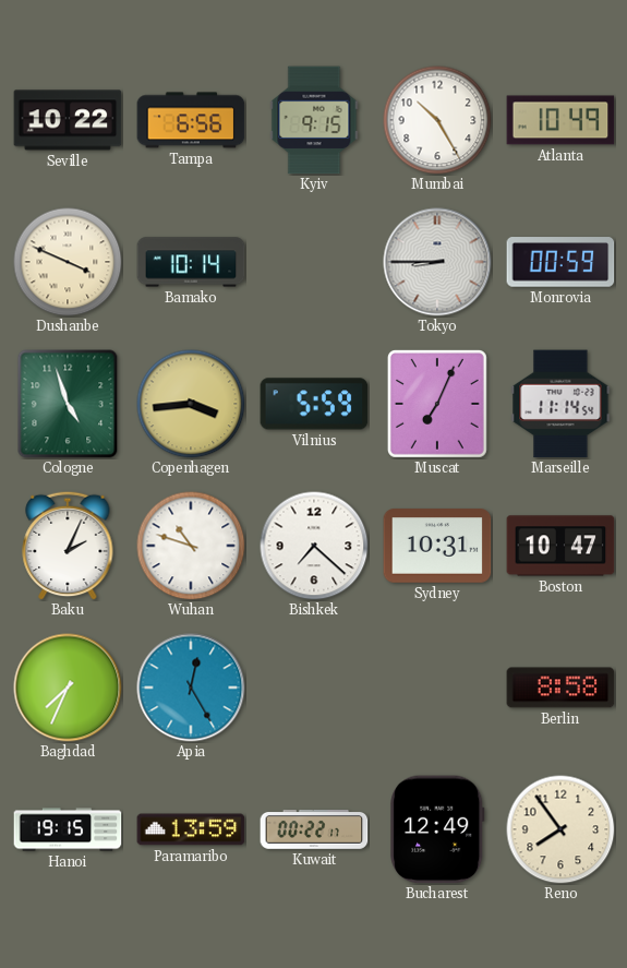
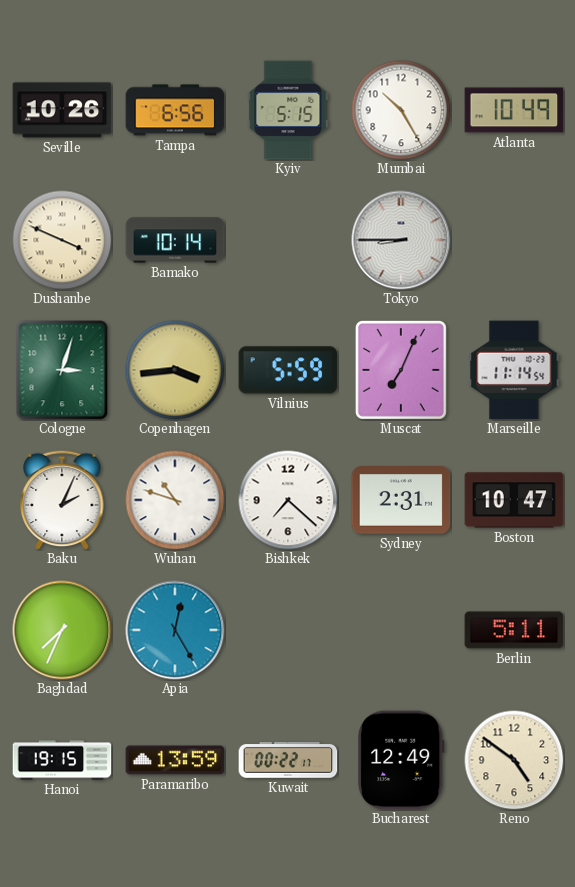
Seville: 10:22 -> 10:26
Kyiv: 9:15 -> 5:15
Monrovia: 00:59 -> none
Cologne: 4:57 -> 3:03
Sydney: 10:31 -> 2:31
Berlin: 8:58 -> 5:11
Reno: 7:54 -> 4:51
